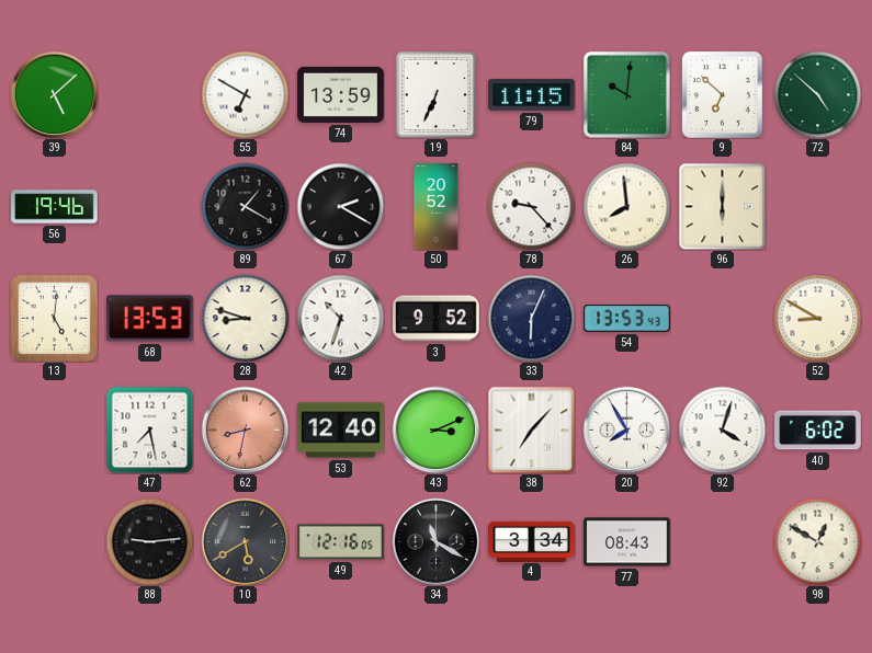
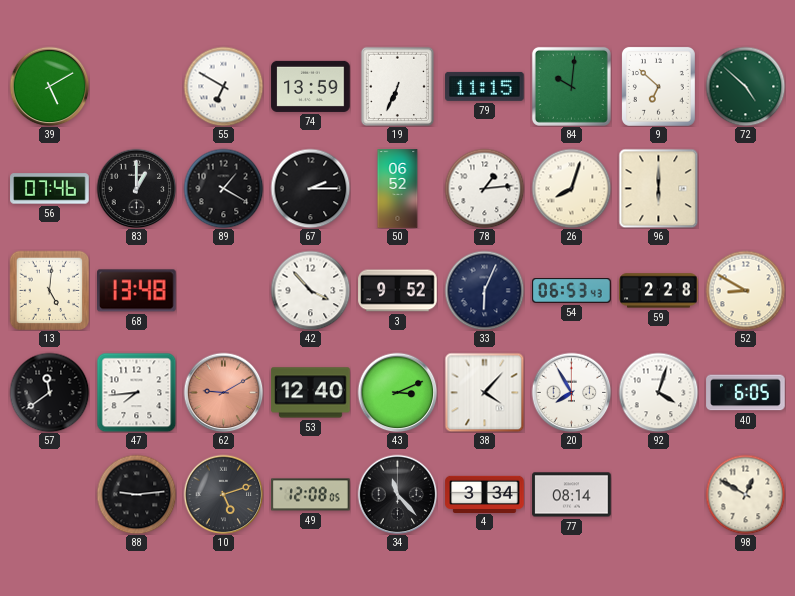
39: 5:08 -> 5:10
56: 19:46 -> 07:46
83: none -> 1:00
67: 2:20 -> 2:15
50: 20:52 -> 06:52
78: 9:23 -> 1:14
26: 7:59 -> 8:03
68: 13:53 -> 13:48
28: 8:48 -> none
42: 10:33 -> 3:53
54: 13:53 -> 06:53
59: none -> 2:28
57: none -> 11:39
47: 7:28 -> 7:44
62: 8:32 -> 9:10
38: 7:07 -> 4:07
40: 6:02 -> 6:05
10: 5:40 -> 5:12
49: 12:16 -> 12:08
34: 11:20 -> 11:23
77: 08:43 -> 08:14
